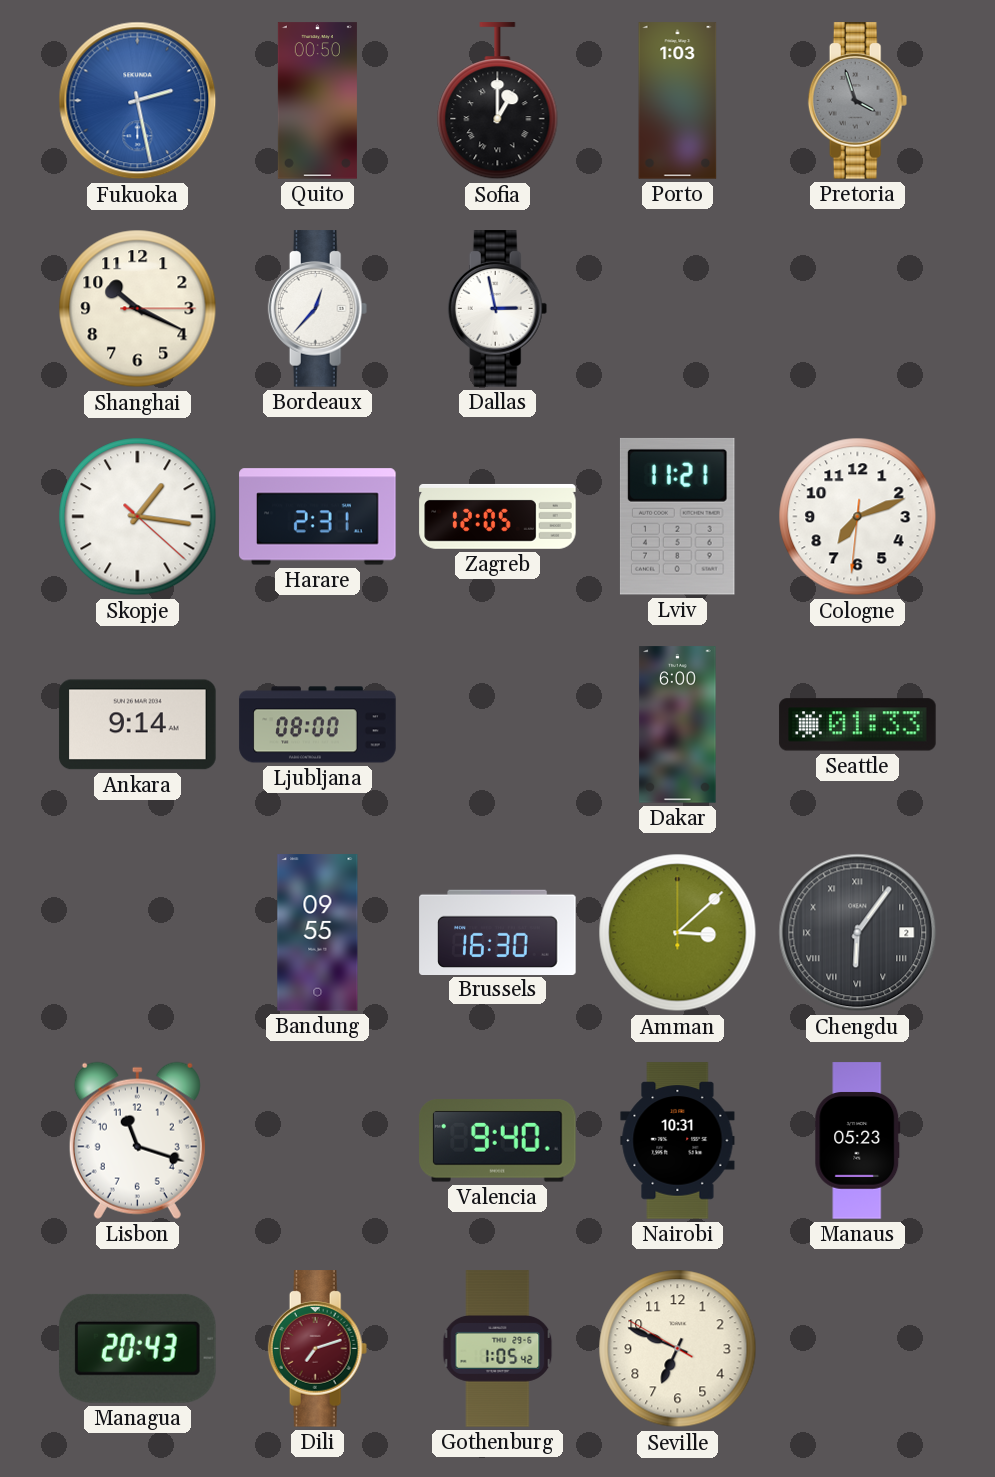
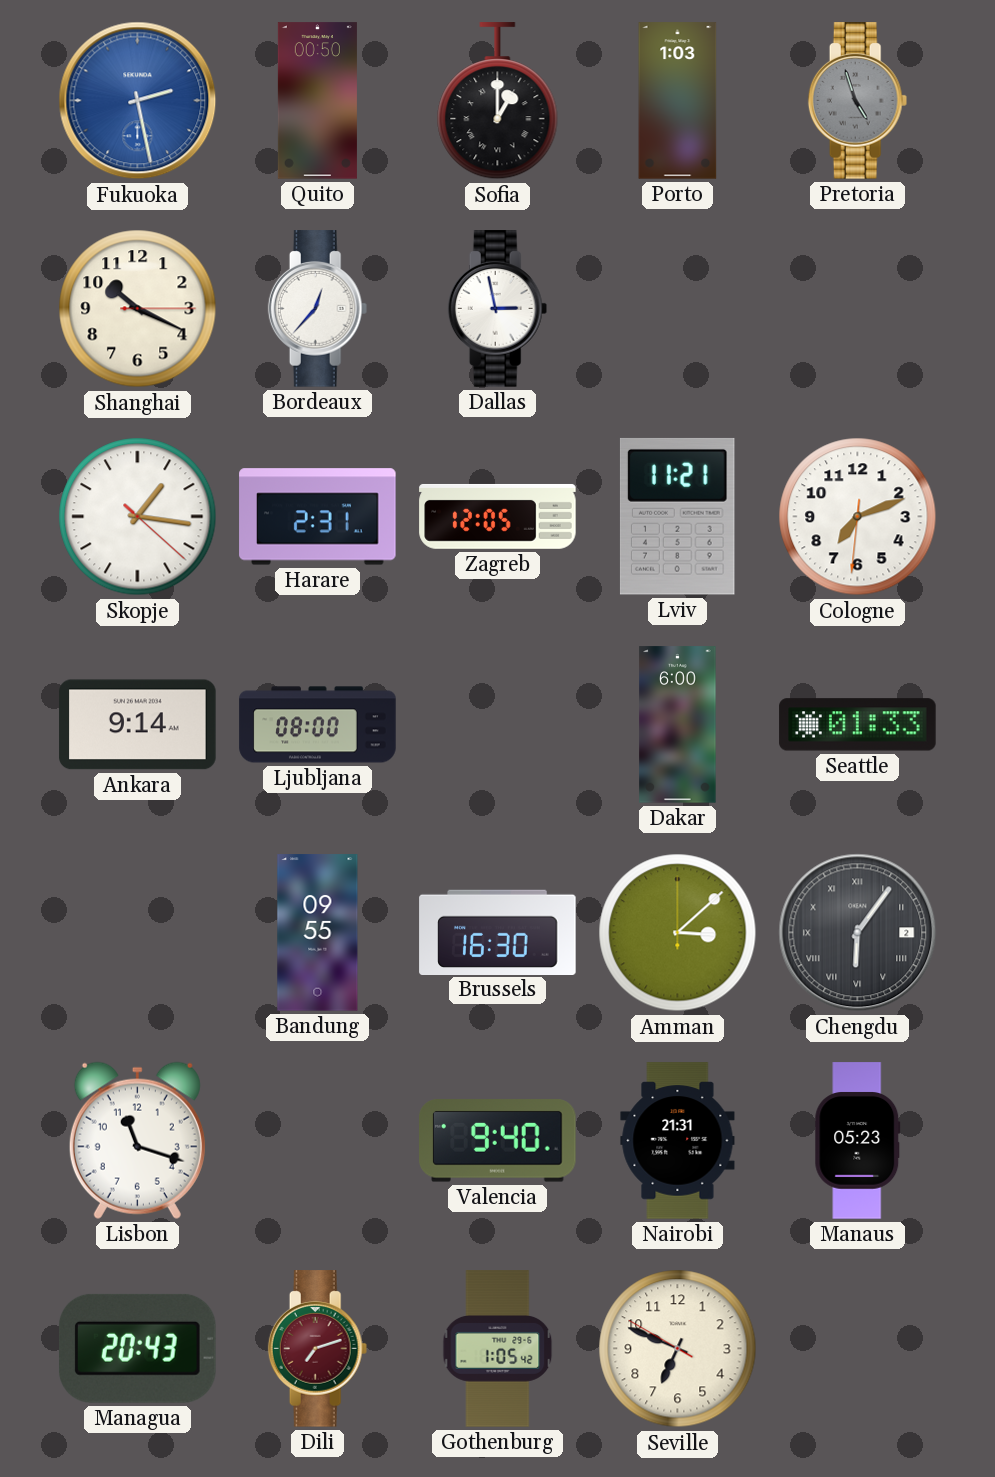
Pretoria: 3:57 -> 4:57
Nairobi: 10:31 -> 21:31
